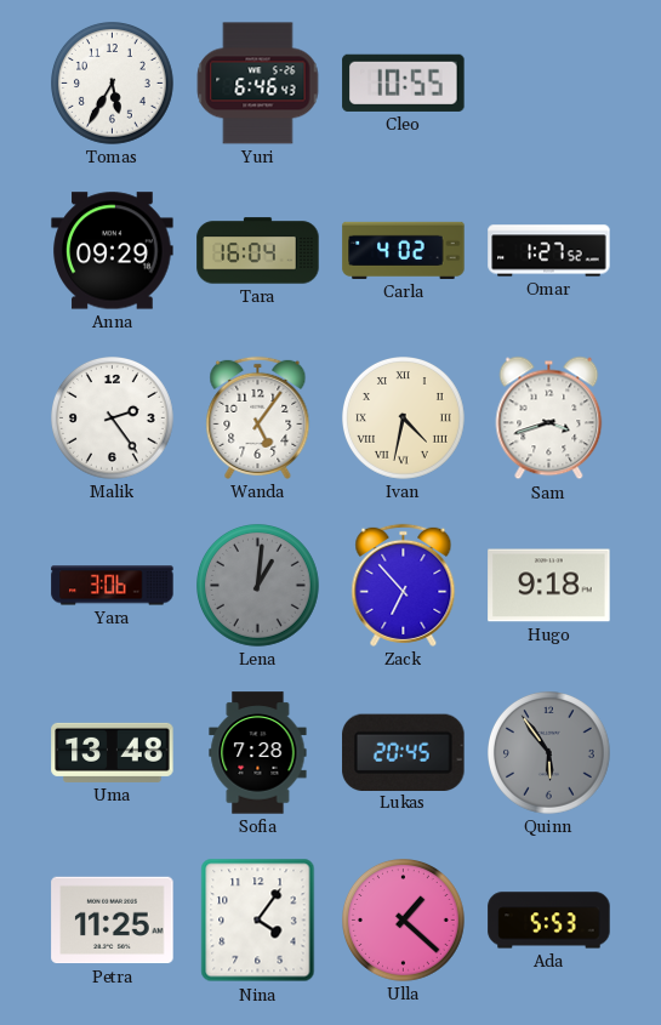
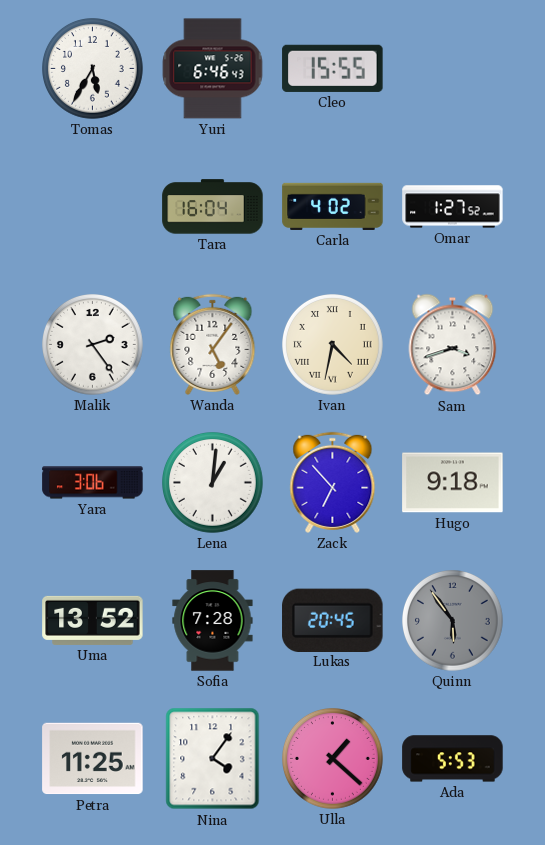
Cleo: 10:55 -> 15:55
Anna: 09:29 -> none
Lena dial: grey -> white
Uma: 13:48 -> 13:52
